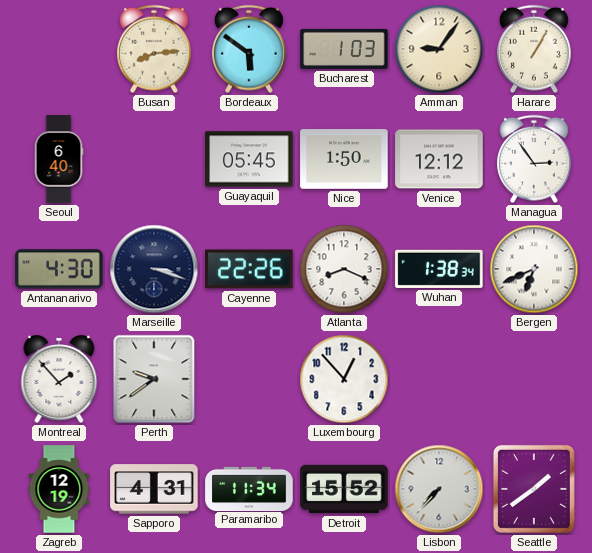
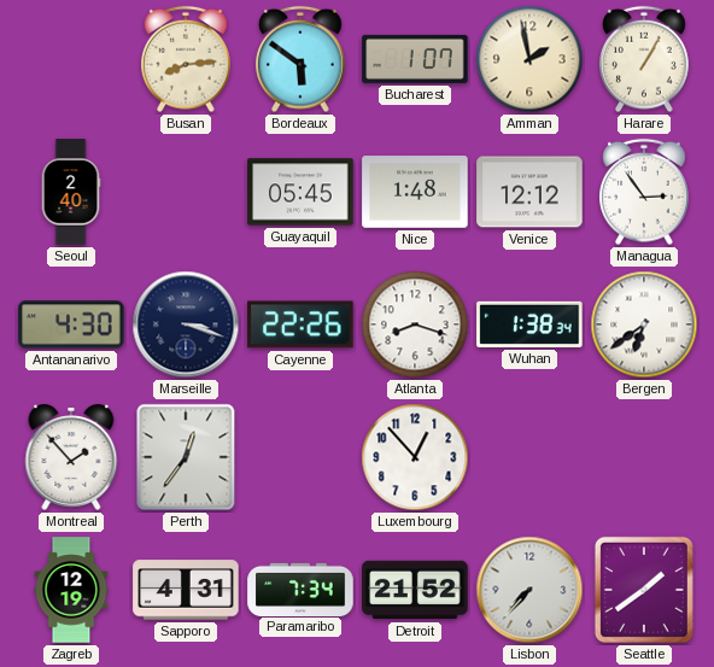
Bucharest: 1:03 -> 1:07
Amman: 9:06 -> 1:58
Seoul: 6:40 -> 2:40
Nice: 1:50 -> 1:48
Atlanta: 8:19 -> 8:18
Bergen: 6:41 -> 6:39
Perth: 9:39 -> 12:36
Paramaribo: 11:34 -> 7:34
Detroit: 15:52 -> 21:52
